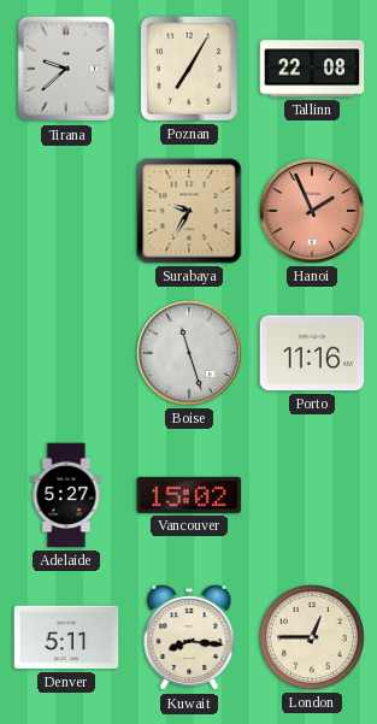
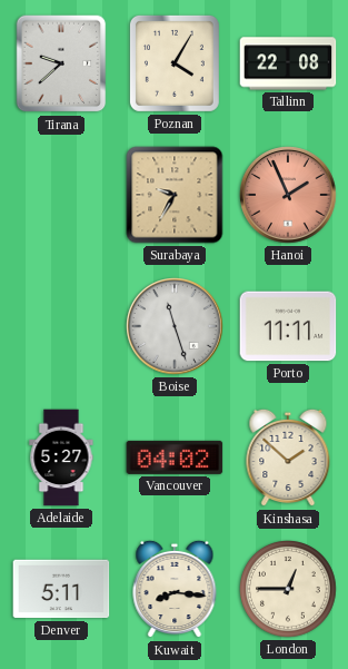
Poznan: 7:05 -> 4:05
Porto: 11:16 -> 11:11
Vancouver: 15:02 -> 04:02
Kinshasa: none -> 1:52
